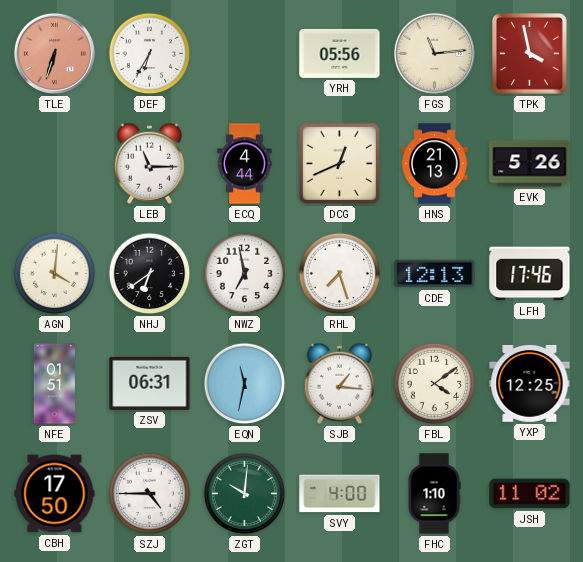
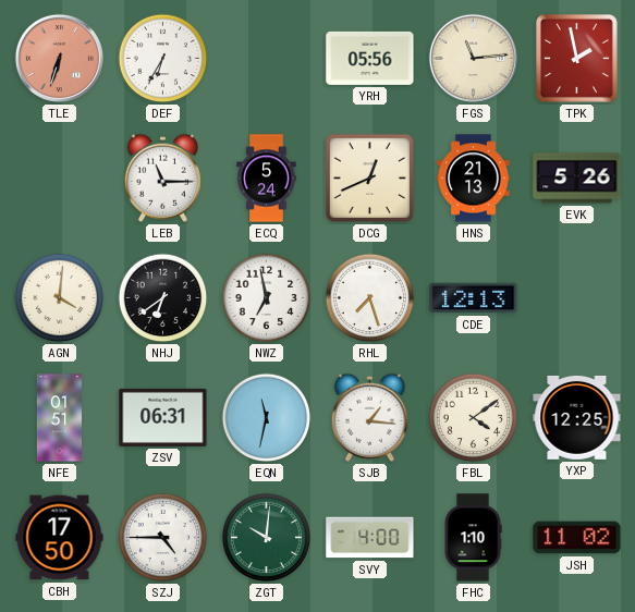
TPK: 3:58 -> 1:58
ECQ: 4:44 -> 5:24
LFH: 17:46 -> none
